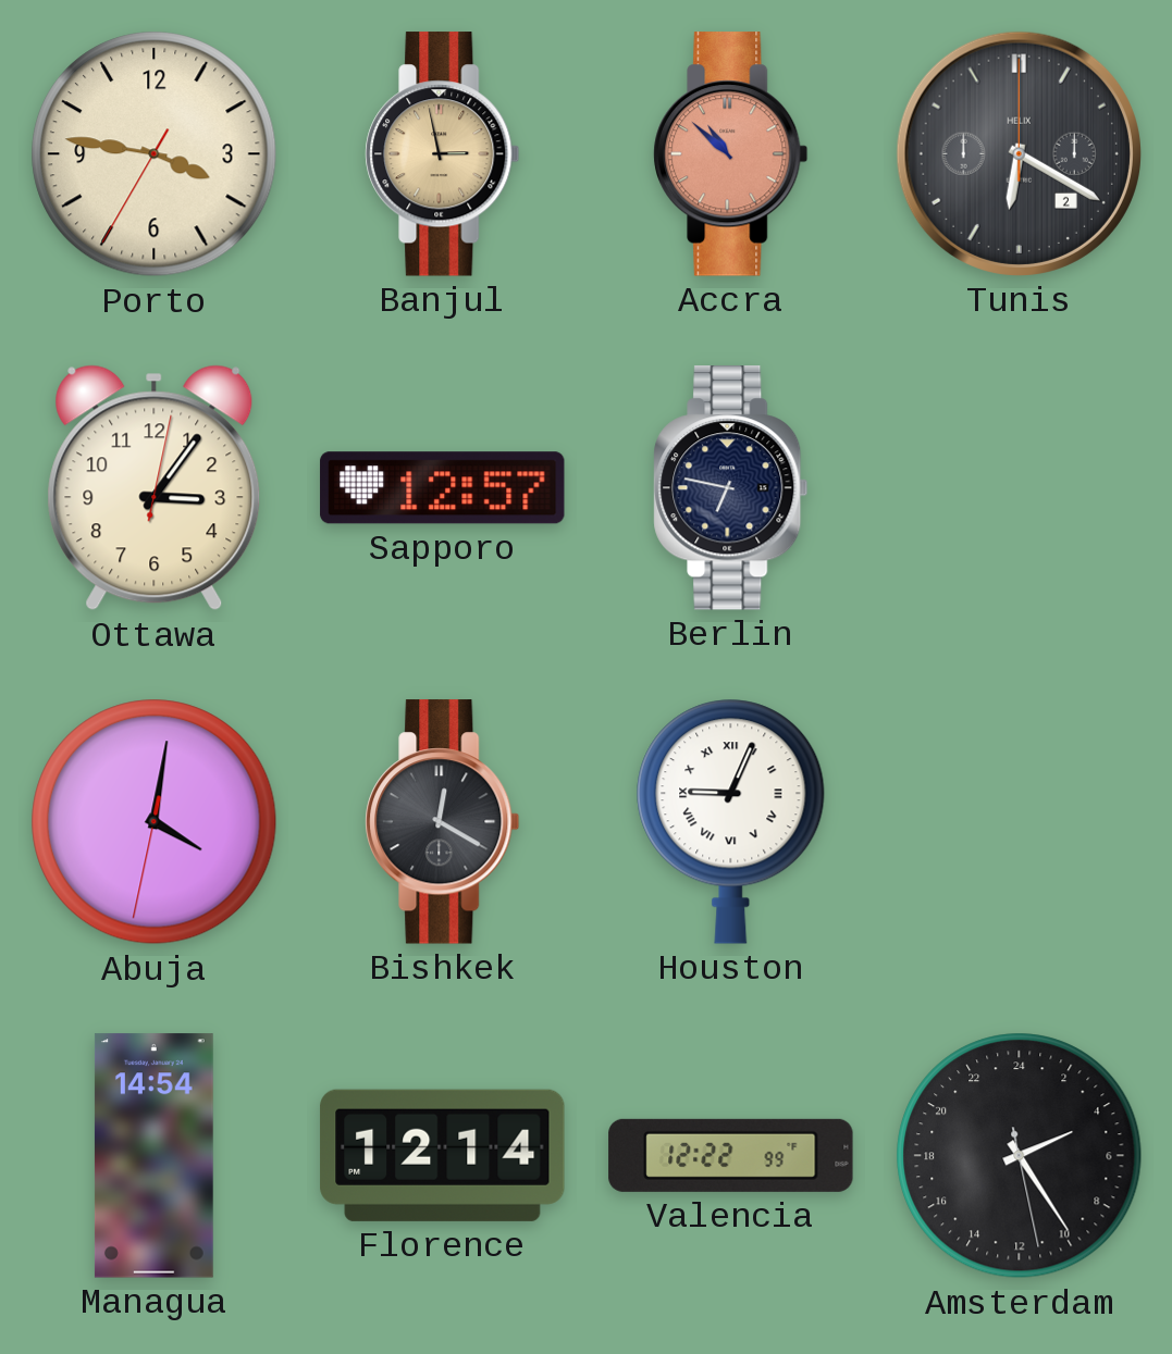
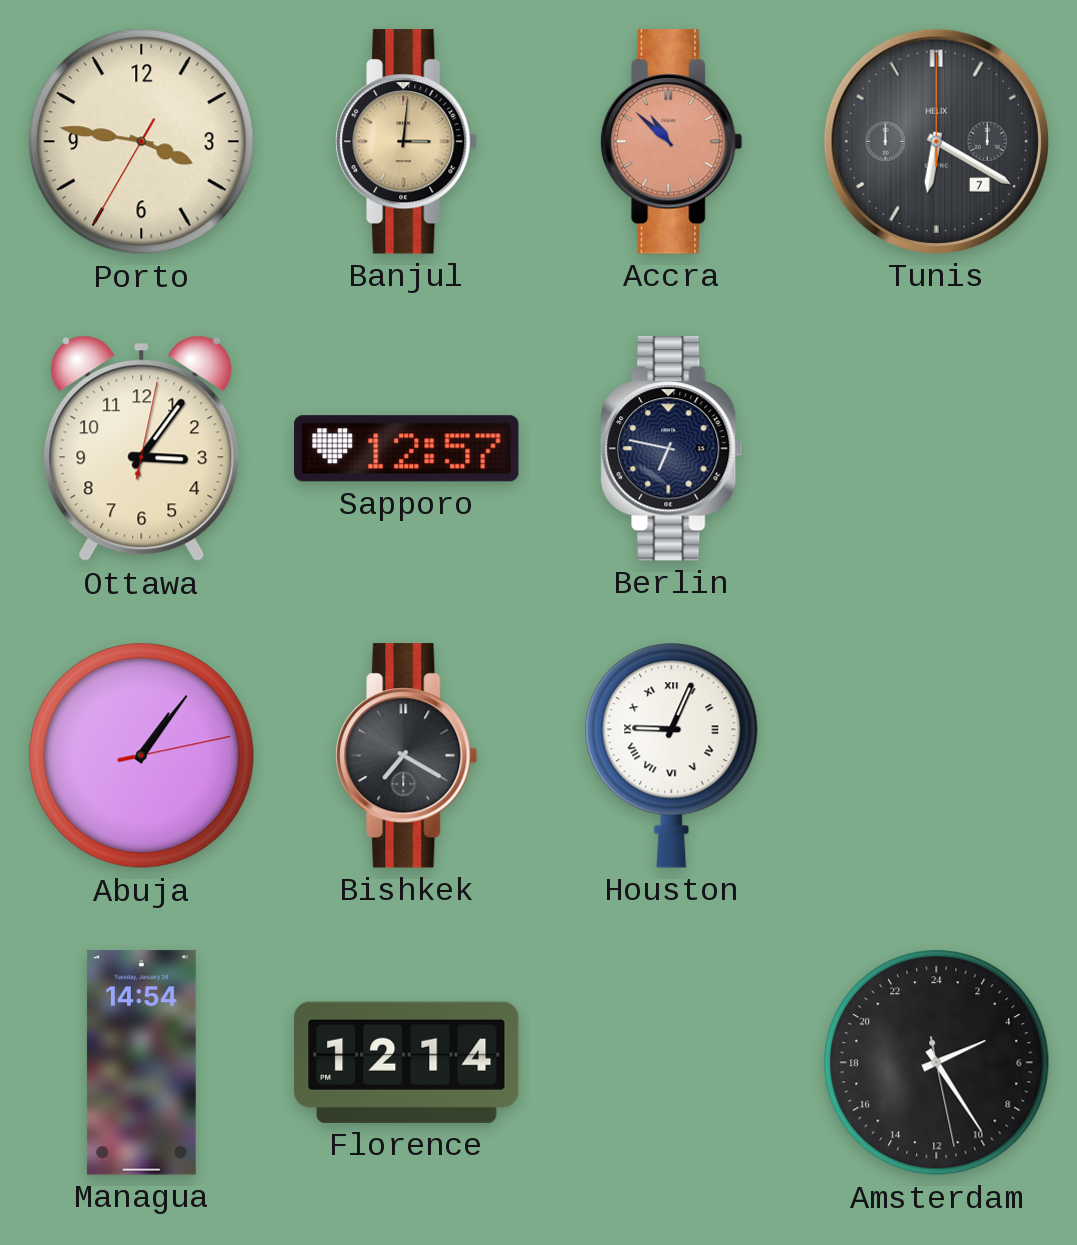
Banjul: 2:58 -> 3:01
Tunis date: 2 -> 7
Abuja: 4:01 -> 1:06
Bishkek: 12:20 -> 7:20
Valencia: 12:22 -> none
